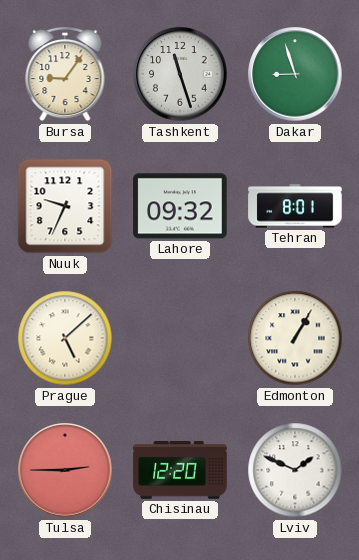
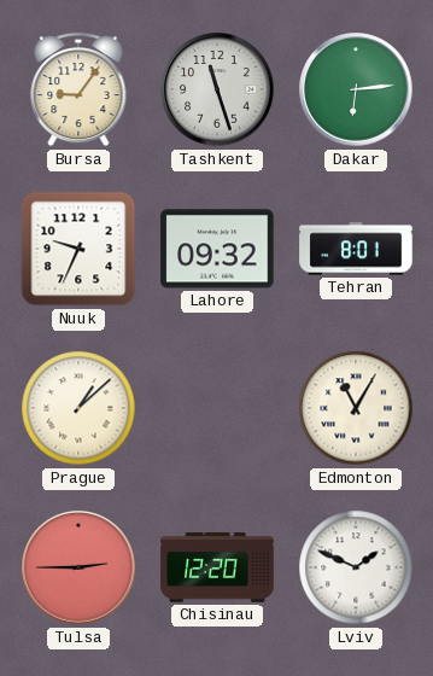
Dakar: 8:57 -> 6:14
Prague: 5:08 -> 1:08
Edmonton: 1:05 -> 11:05
